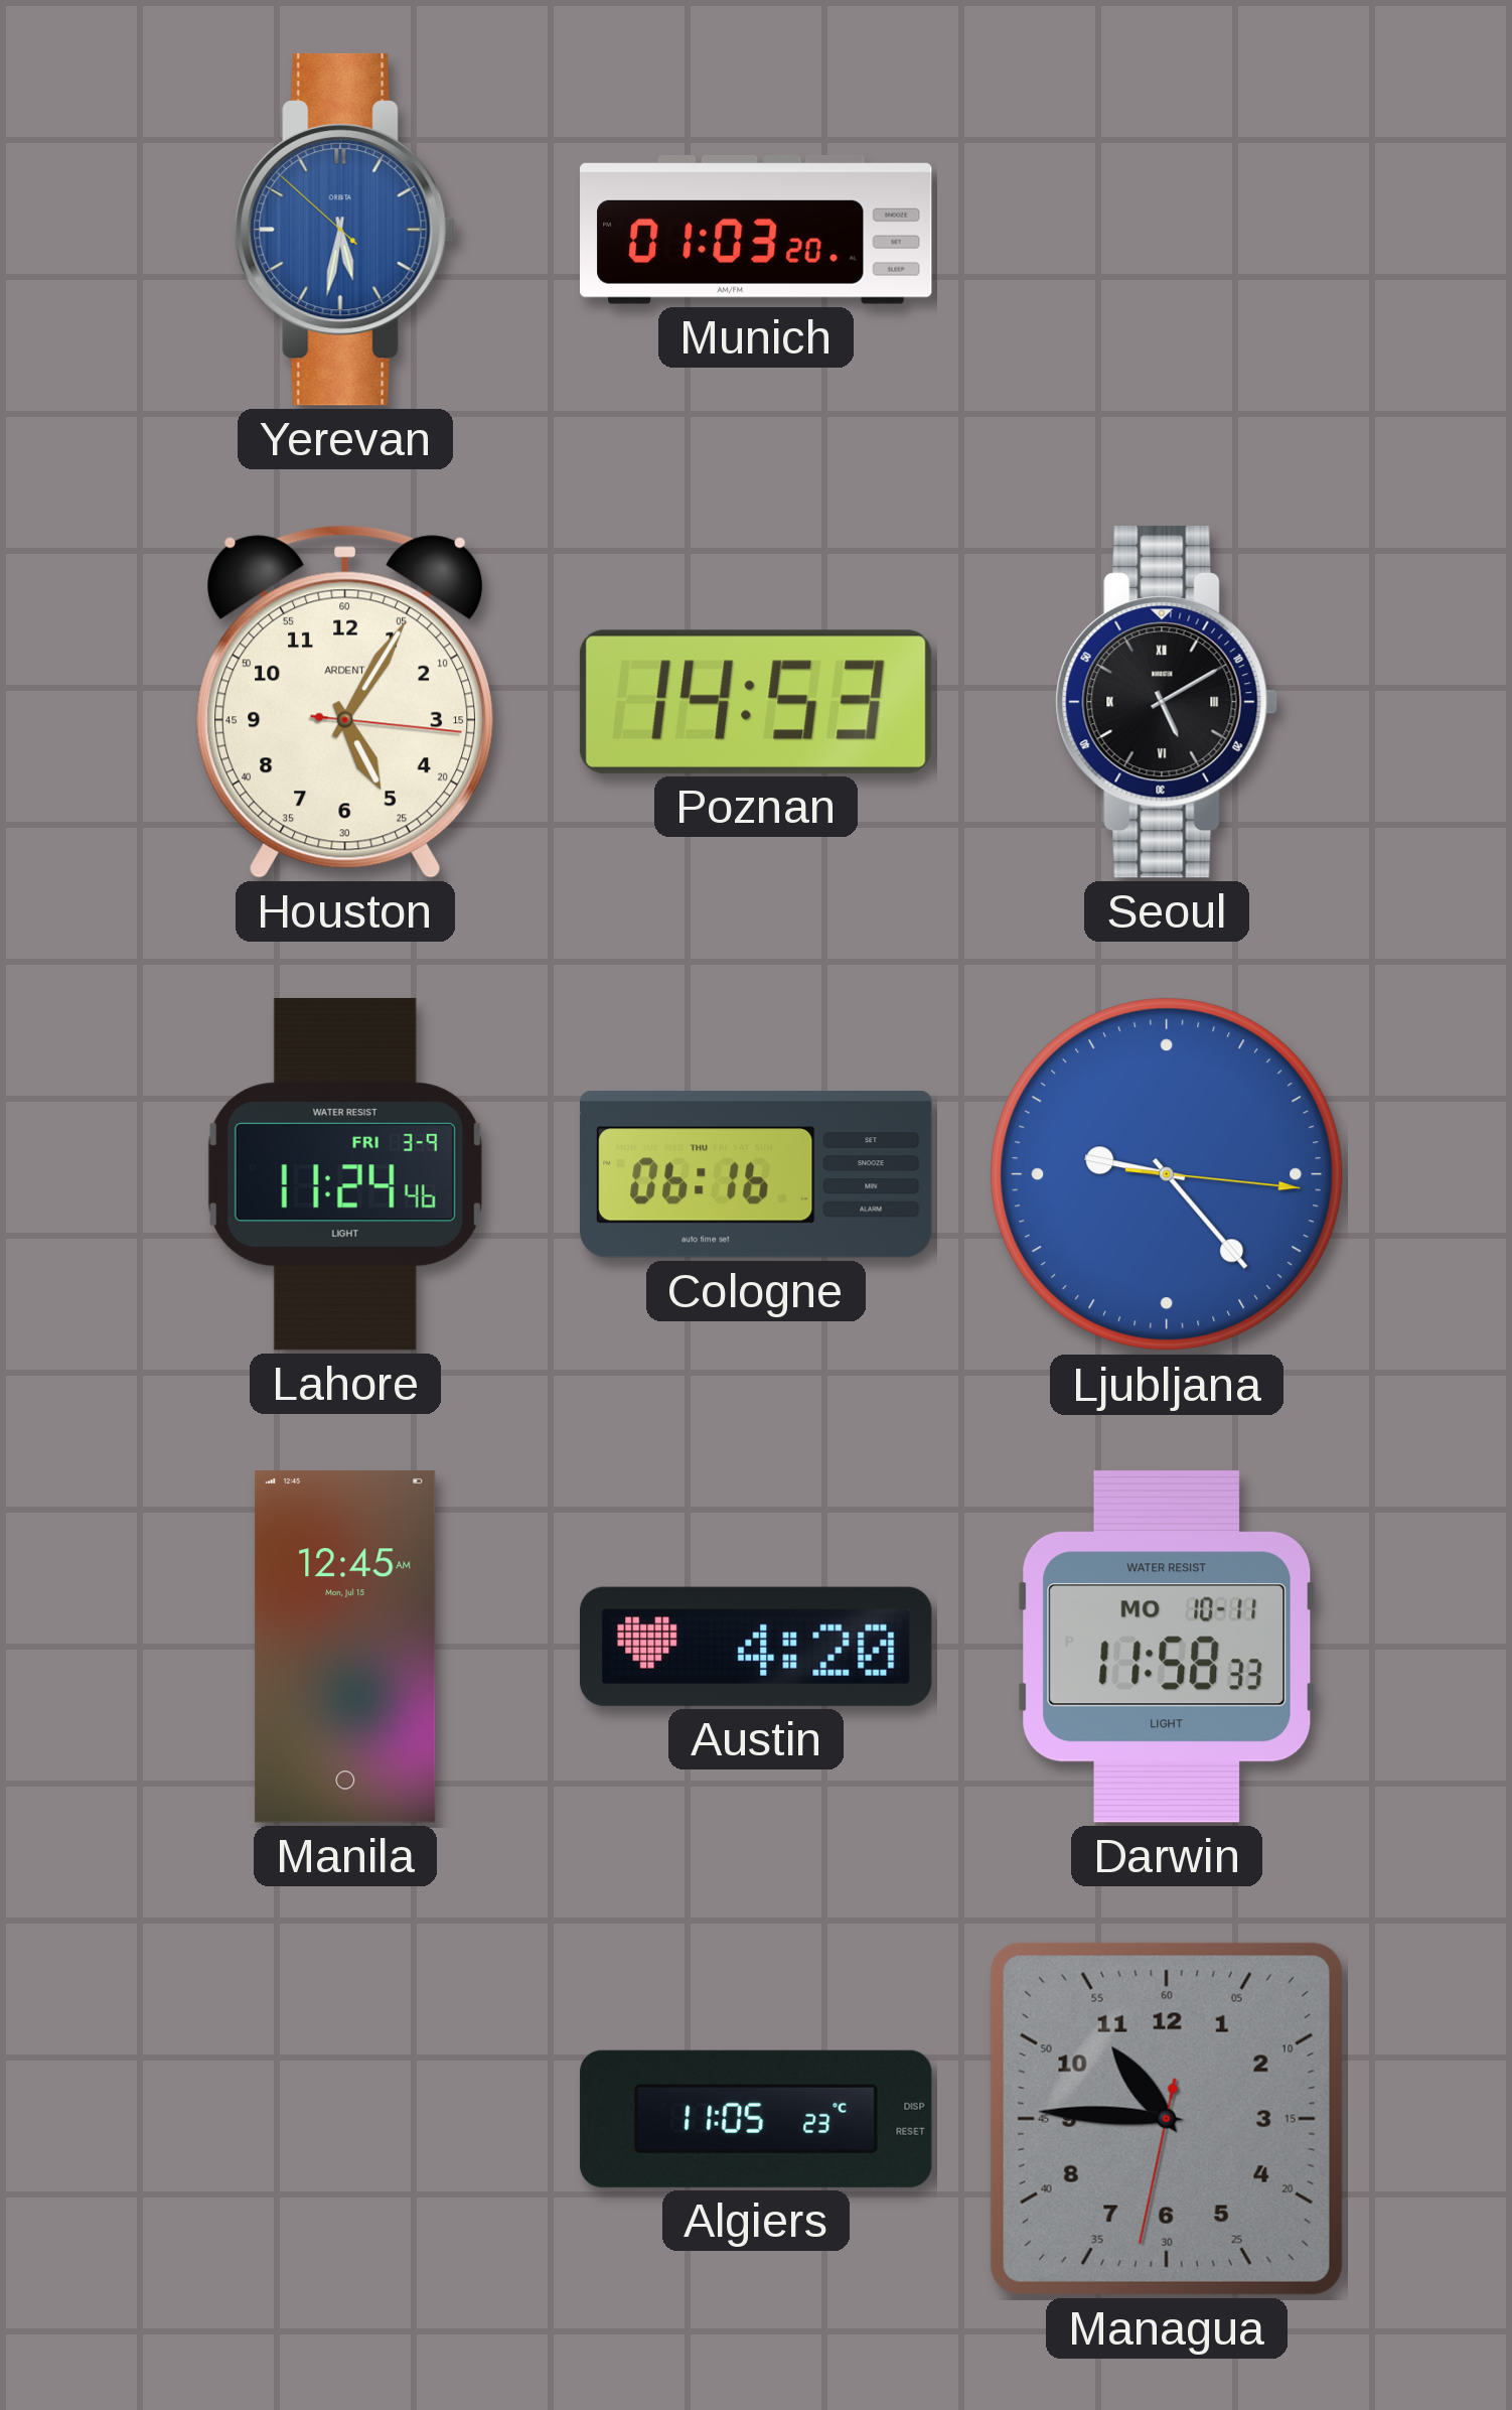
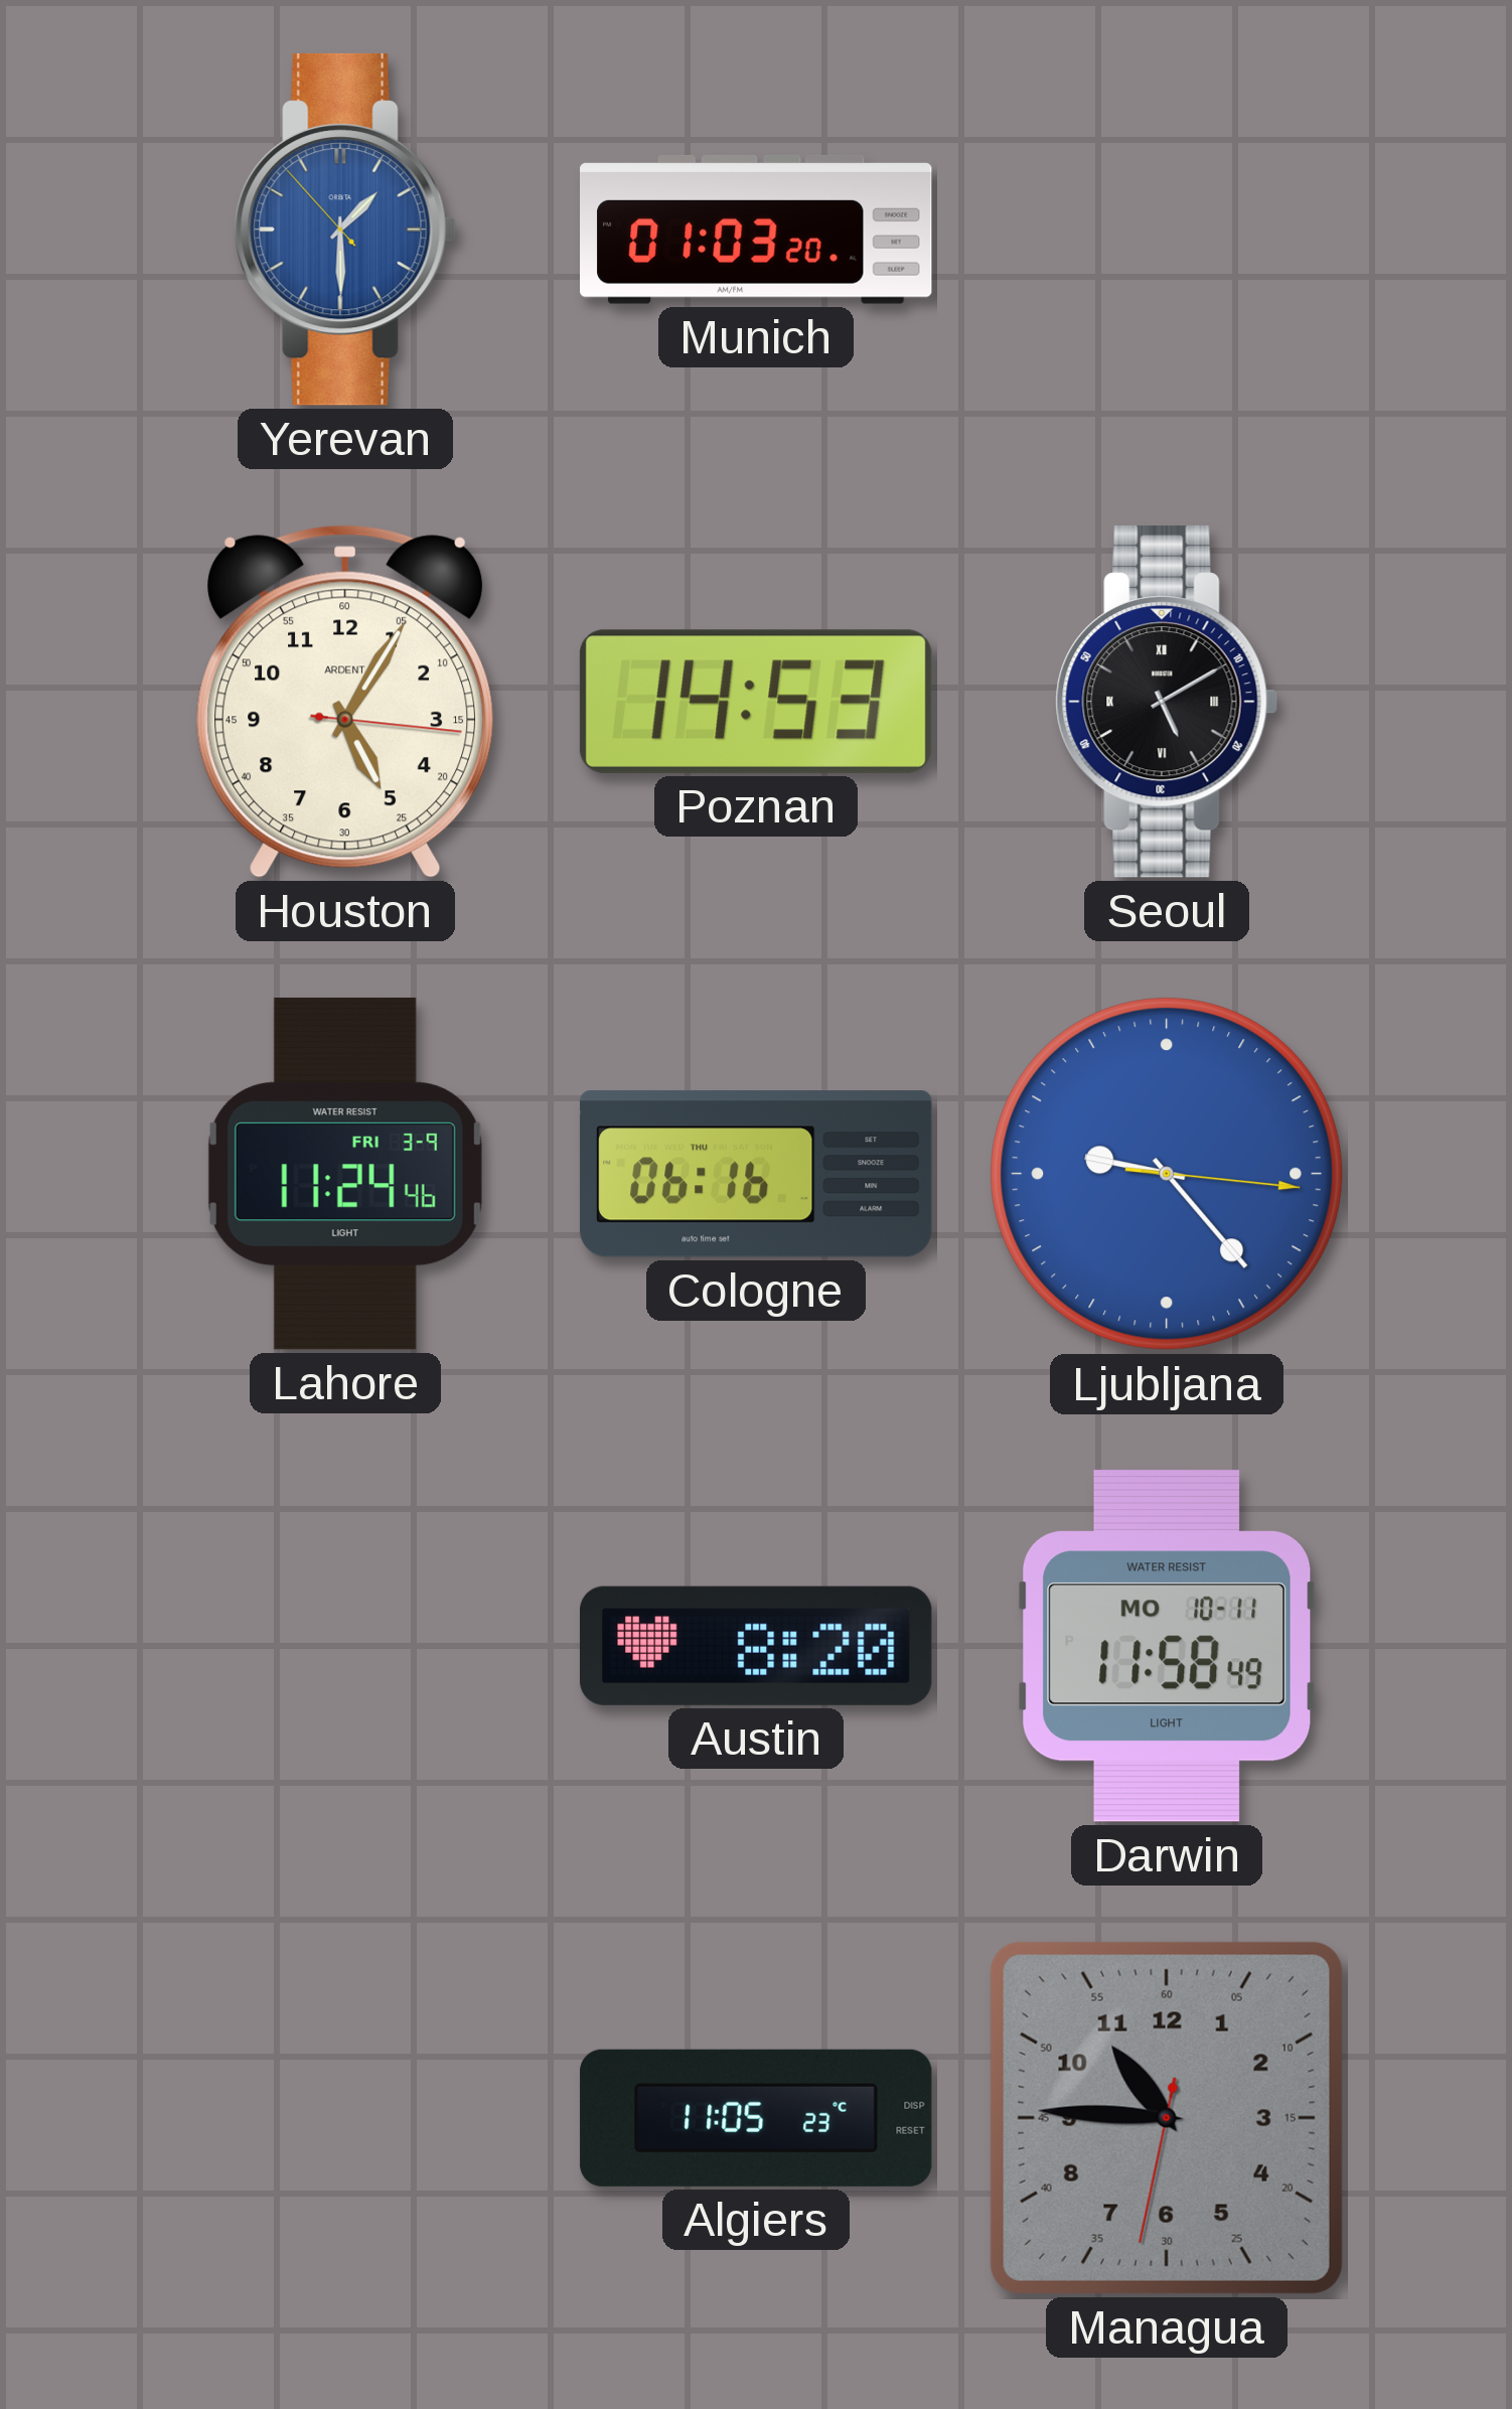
Yerevan: 5:31 -> 1:29
Manila: 12:45 -> none
Austin: 4:20 -> 8:20
Darwin: 11:58:33 -> 11:58:49
